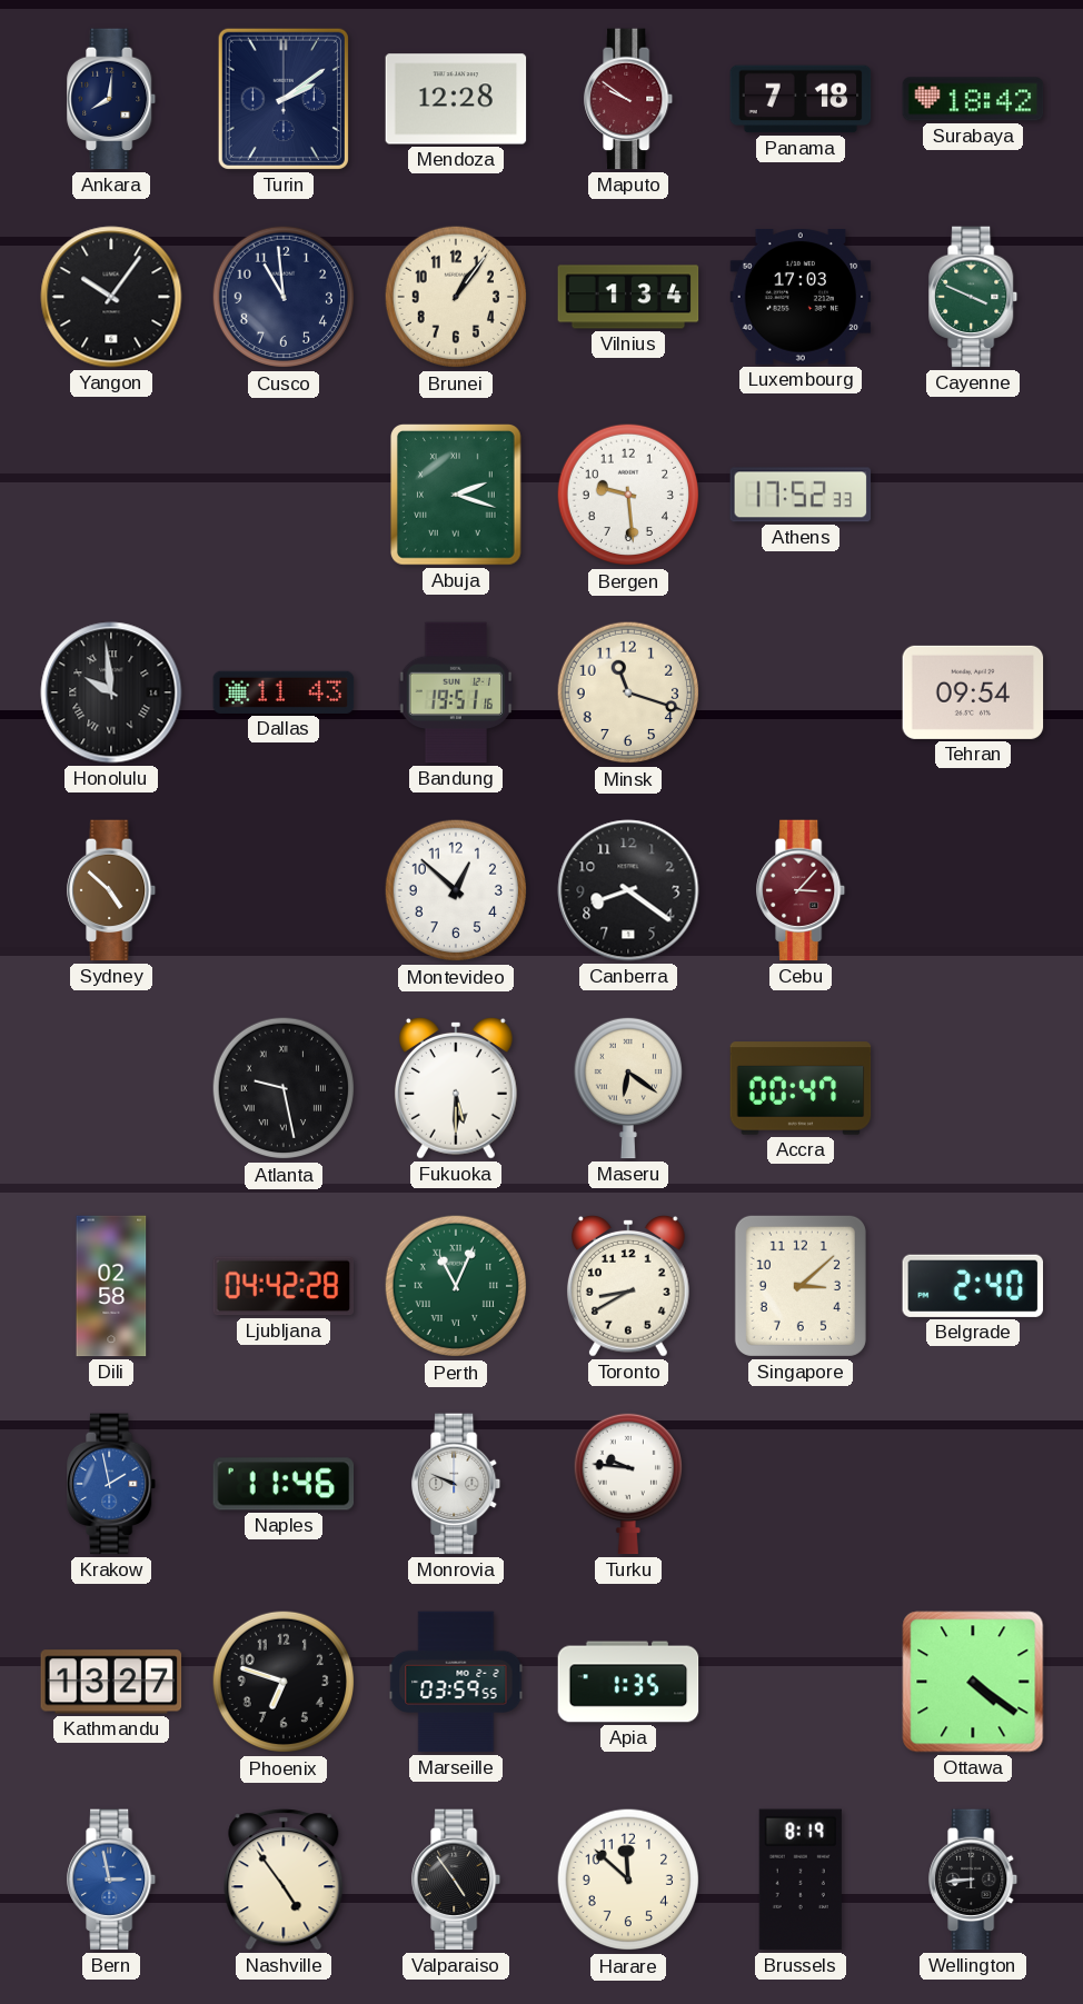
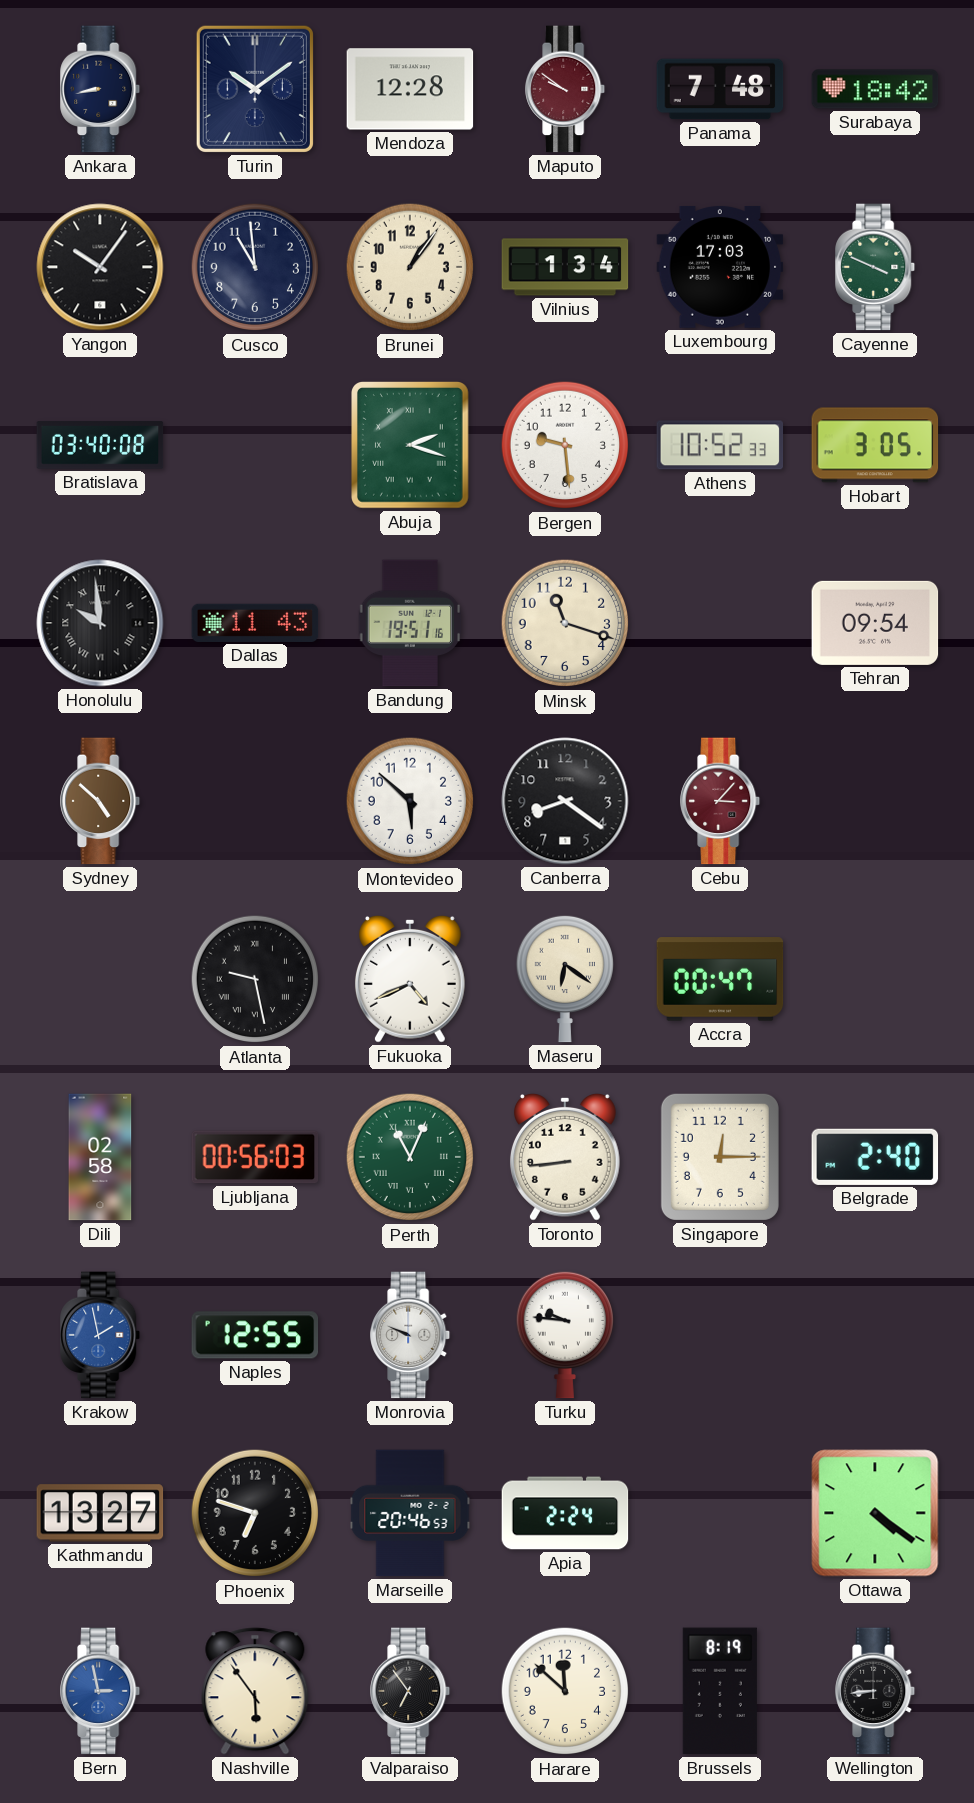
Ankara: 8:01 -> 8:43
Turin: 2:09 -> 10:09
Panama: 7:18 -> 7:48
Bratislava: none -> 03:40
Athens: 17:52 -> 10:52
Hobart: none -> 3:05
Montevideo: 12:52 -> 5:52
Fukuoka: 5:30 -> 4:41
Ljubljana: 04:42 -> 00:56
Toronto: 8:40 -> 8:44
Singapore: 3:08 -> 12:15
Naples: 11:46 -> 12:55
Marseille: 03:59 -> 20:46
Apia: 1:35 -> 2:24
Nashville: 4:54 -> 5:54
Valparaiso: 4:54 -> 6:54
